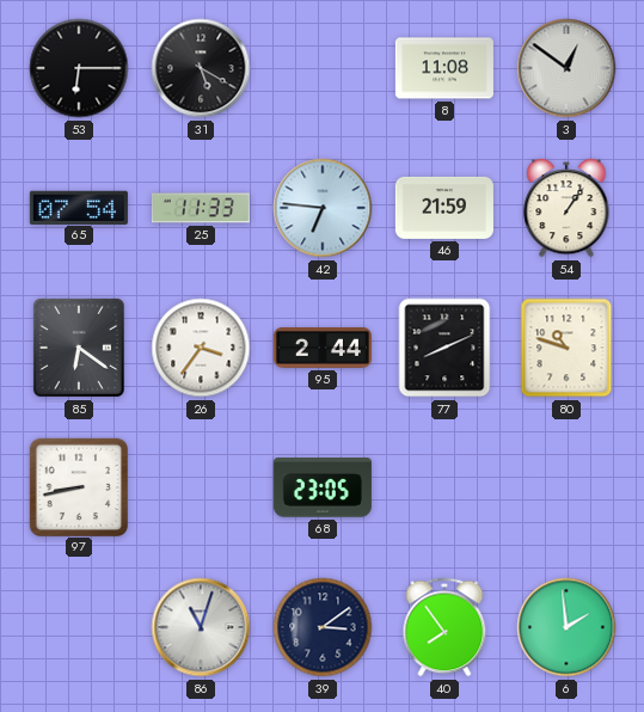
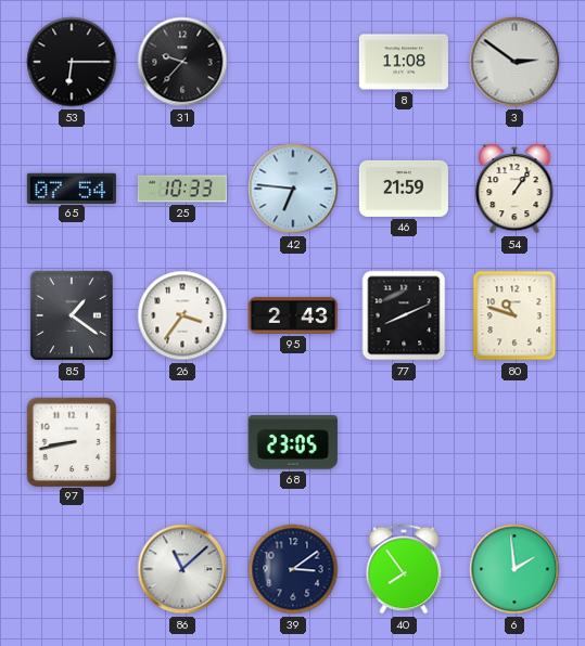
31: 5:20 -> 9:37
3: 12:51 -> 2:51
25: 11:33 -> 10:33
85: 6:21 -> 1:21
95: 2:44 -> 2:43
86: 11:03 -> 11:08
